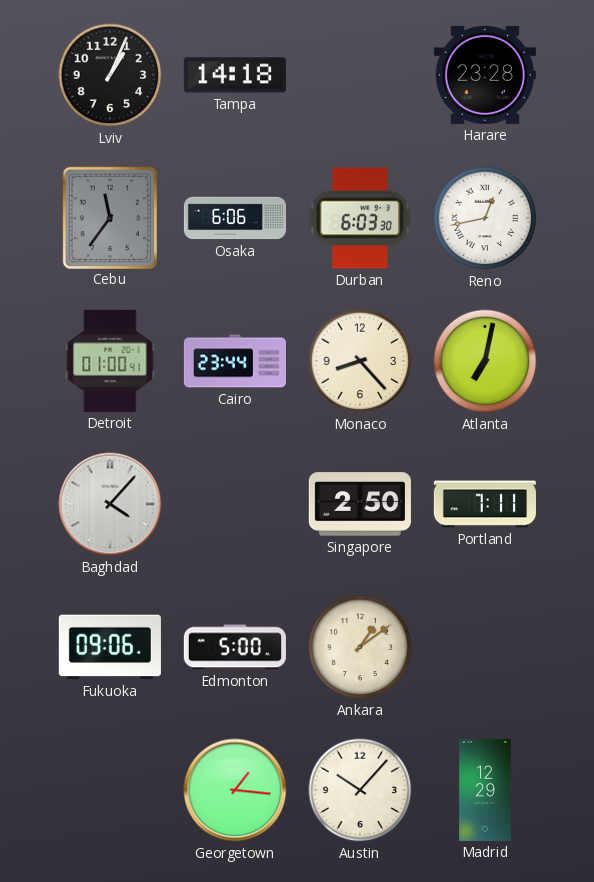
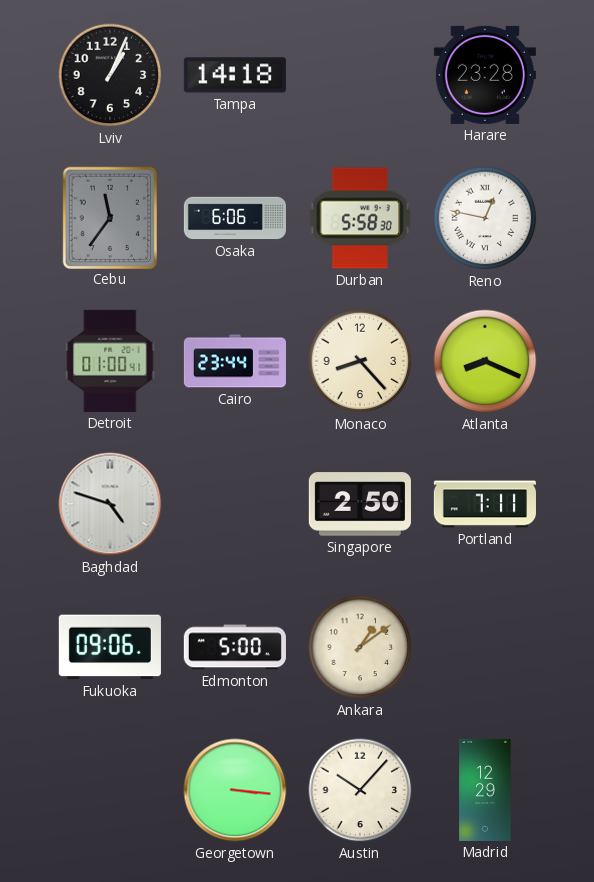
Durban: 6:03 -> 5:58
Reno: 12:43 -> 12:47
Atlanta: 7:02 -> 8:19
Baghdad: 4:07 -> 4:48
Georgetown: 1:16 -> 3:16
